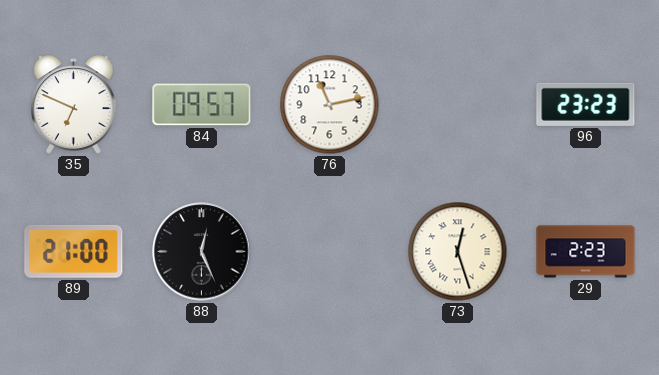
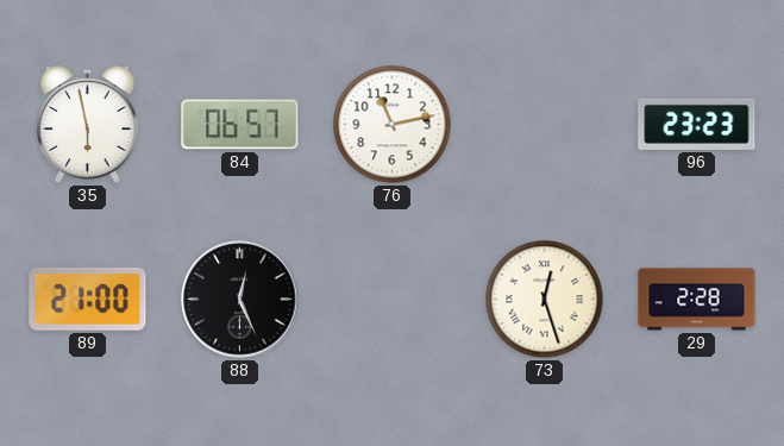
35: 6:49 -> 5:58
84: 09:57 -> 06:57
29: 2:23 -> 2:28
